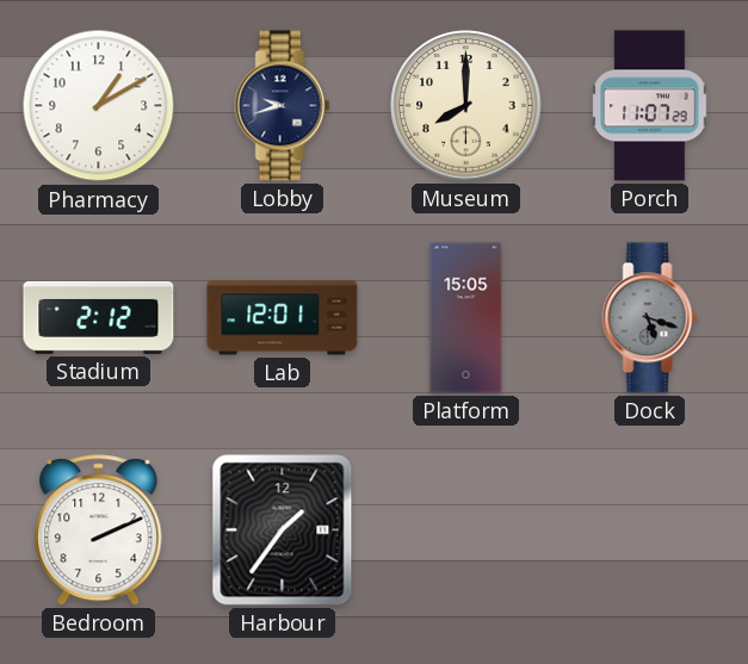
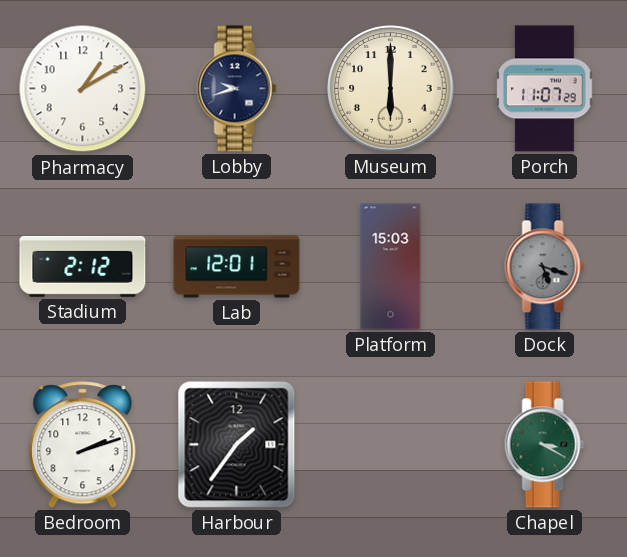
Museum: 8:00 -> 6:00
Platform: 15:05 -> 15:03
Bedroom: 2:11 -> 2:12
Chapel: none -> 3:20
